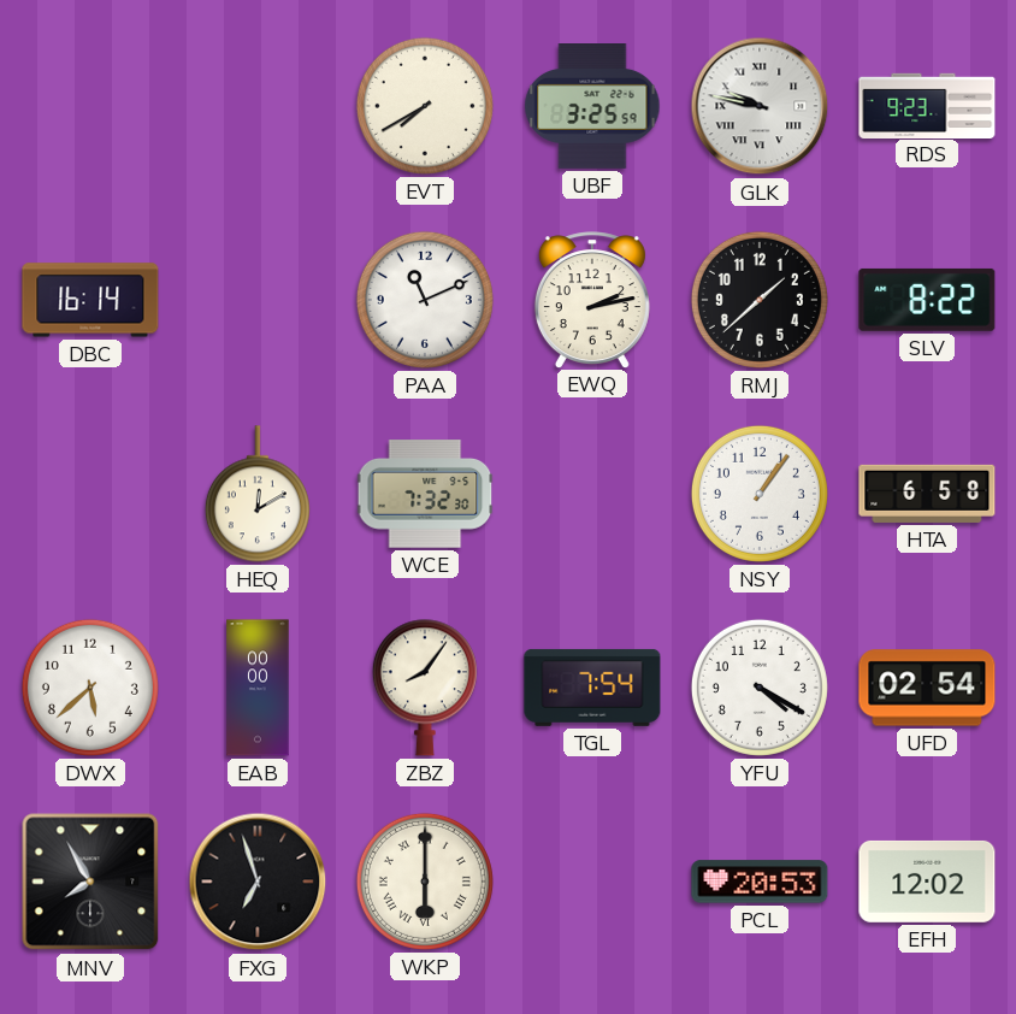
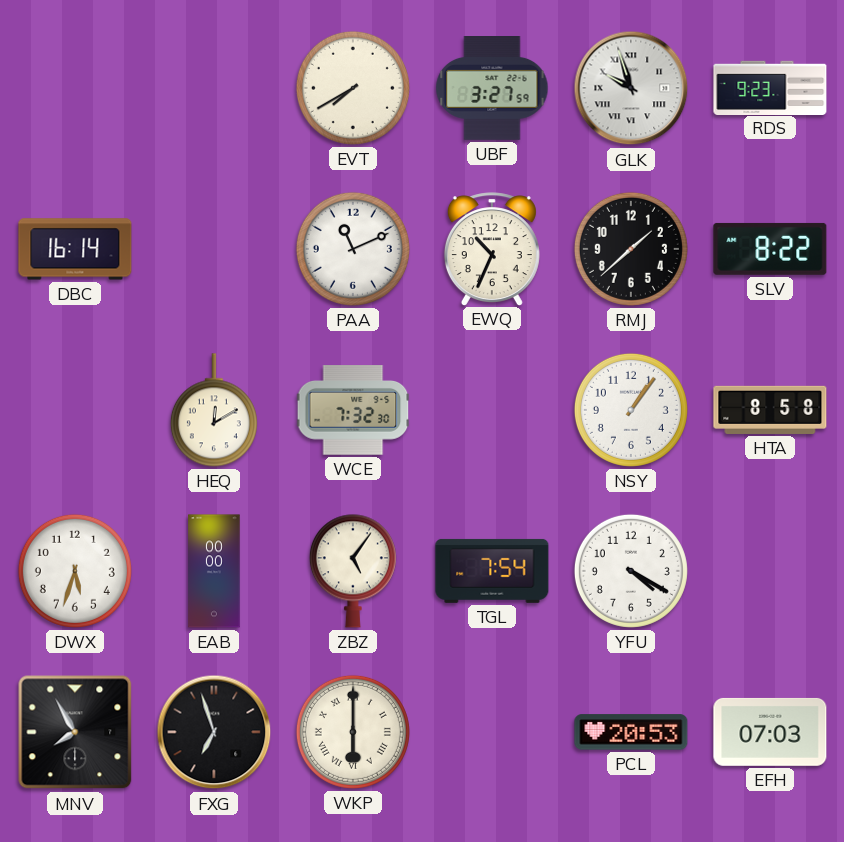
UBF: 3:25 -> 3:27
GLK: 9:47 -> 9:57
EWQ: 2:13 -> 10:34
HTA: 6:58 -> 8:58
DWX: 5:38 -> 5:33
ZBZ: 8:06 -> 5:06
UFD: 02:54 -> none
EFH: 12:02 -> 07:03
